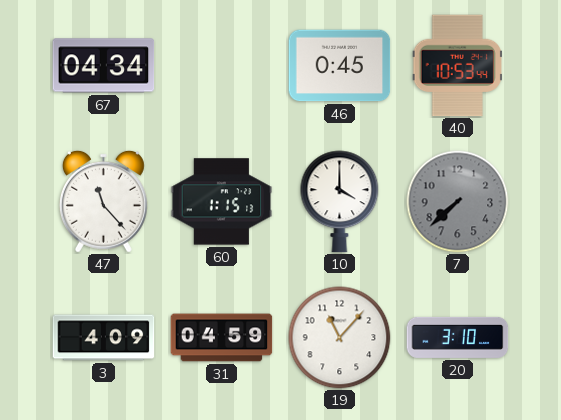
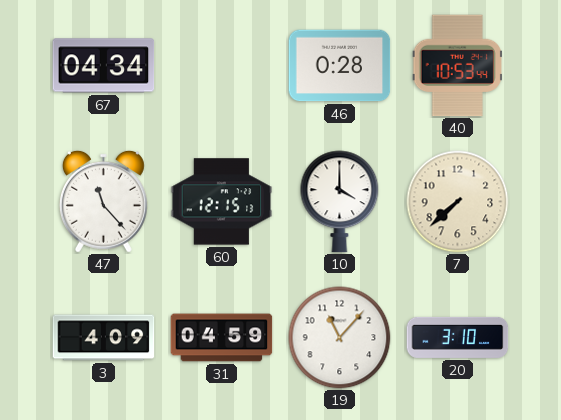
46: 0:45 -> 0:28
60: 1:15 -> 12:15
7 dial: grey -> cream
